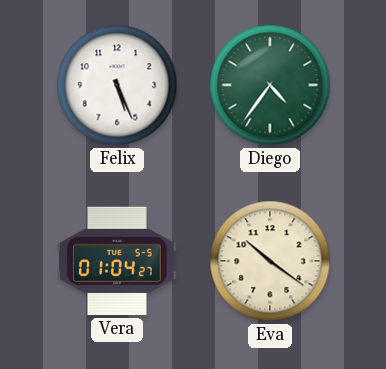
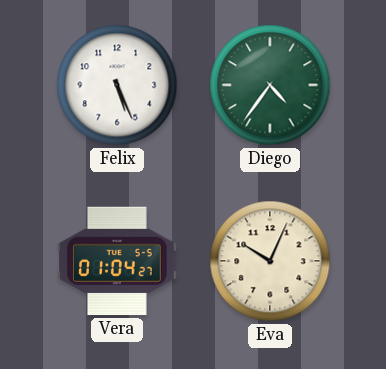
Eva: 10:21 -> 10:04
